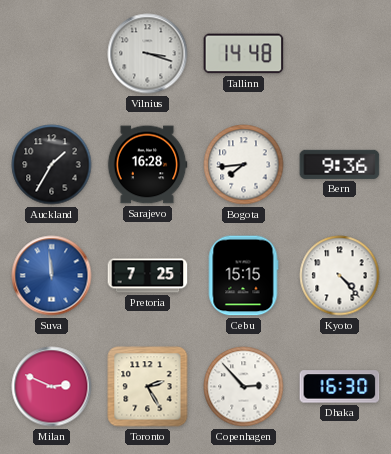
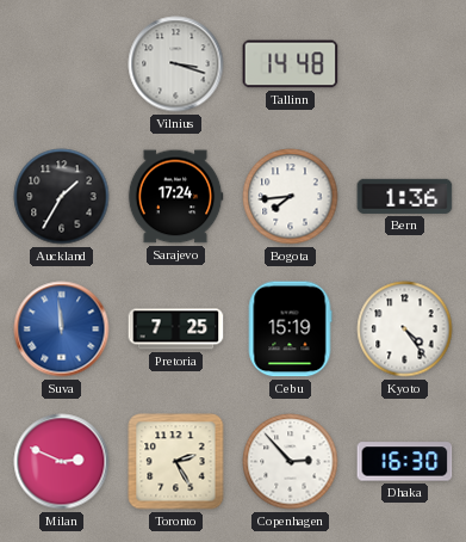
Sarajevo: 16:28 -> 17:24
Bern: 9:36 -> 1:36
Cebu: 15:15 -> 15:19
Kyoto: 4:23 -> 4:24
